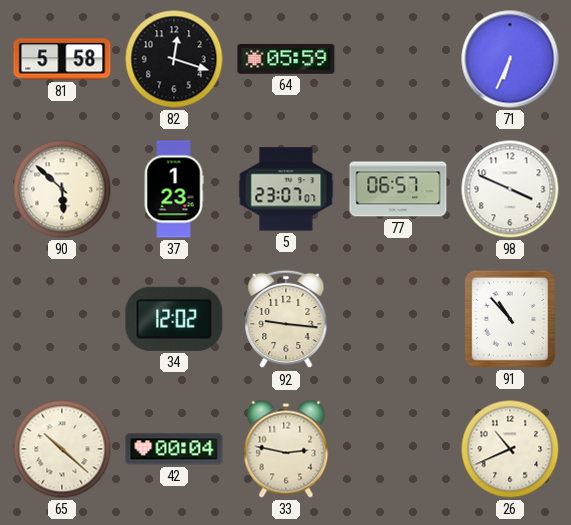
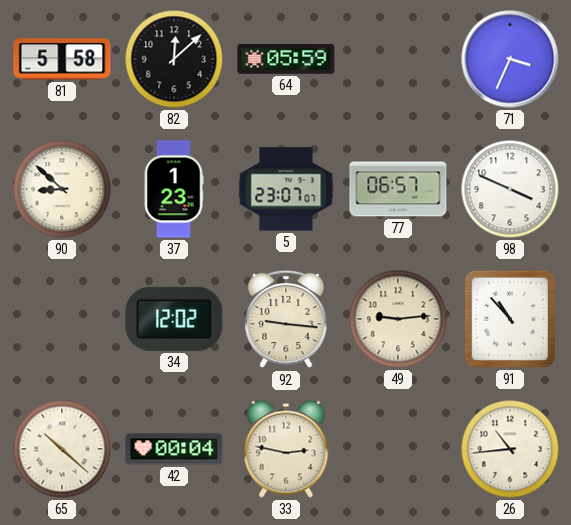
82: 12:18 -> 12:08
71: 6:34 -> 3:34
90: 5:52 -> 8:52
49: none -> 9:14
26: 10:41 -> 10:44
